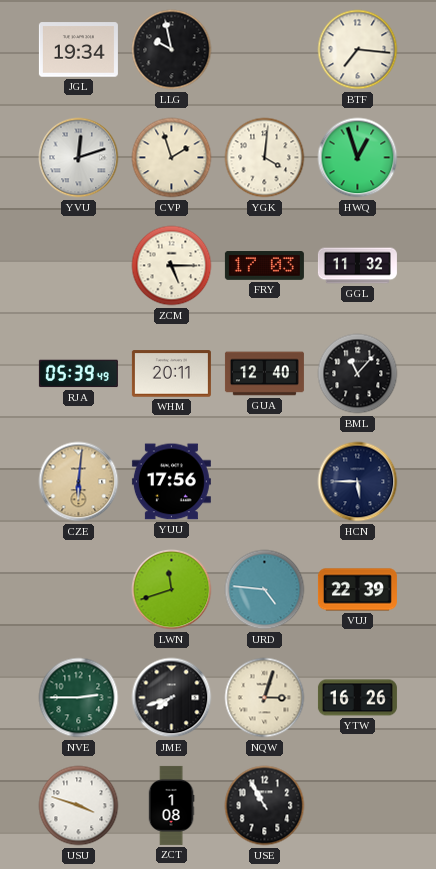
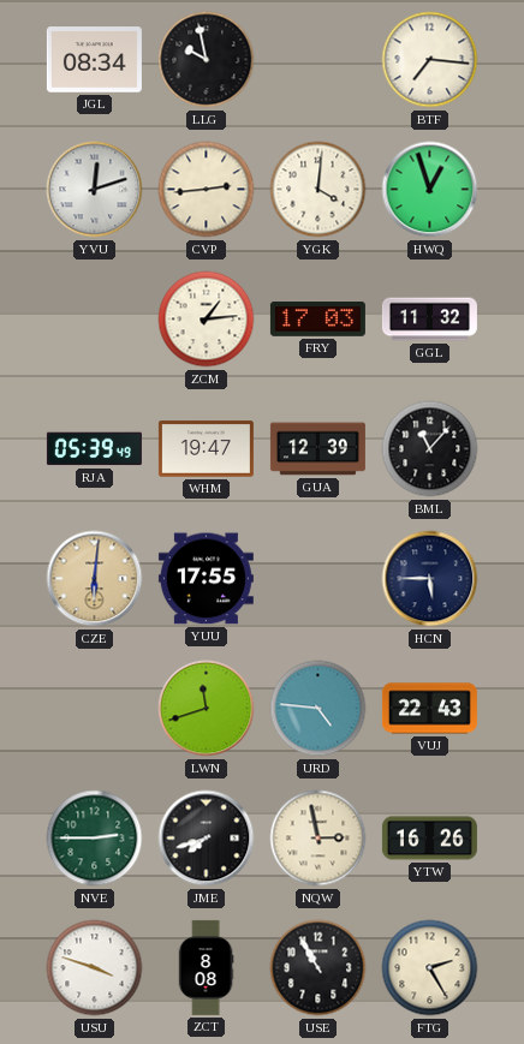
JGL: 19:34 -> 08:34
CVP: 1:57 -> 2:44
ZCM: 5:15 -> 1:14
WHM: 20:11 -> 19:47
GUA: 12:40 -> 12:39
YUU: 17:56 -> 17:55
VUJ: 22:39 -> 22:43
NQW: 3:03 -> 2:58
ZCT: 1:08 -> 8:08
FTG: none -> 2:25
